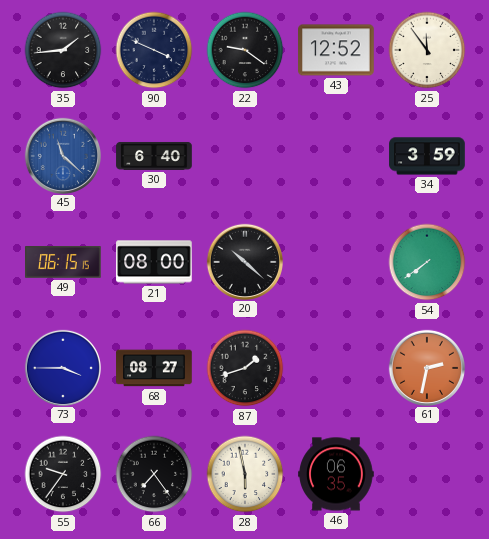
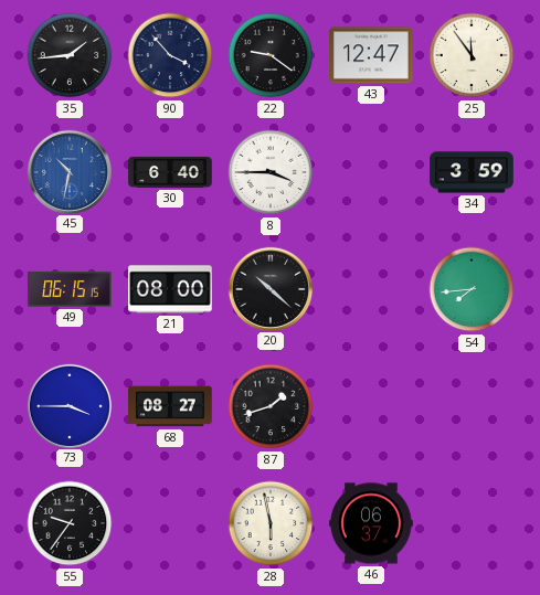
90: 3:49 -> 3:53
43: 12:52 -> 12:47
45: 11:22 -> 10:32
8: none -> 3:45
54: 7:39 -> 7:44
61: 2:32 -> none
66: 7:24 -> none
46: 06:35 -> 06:37
